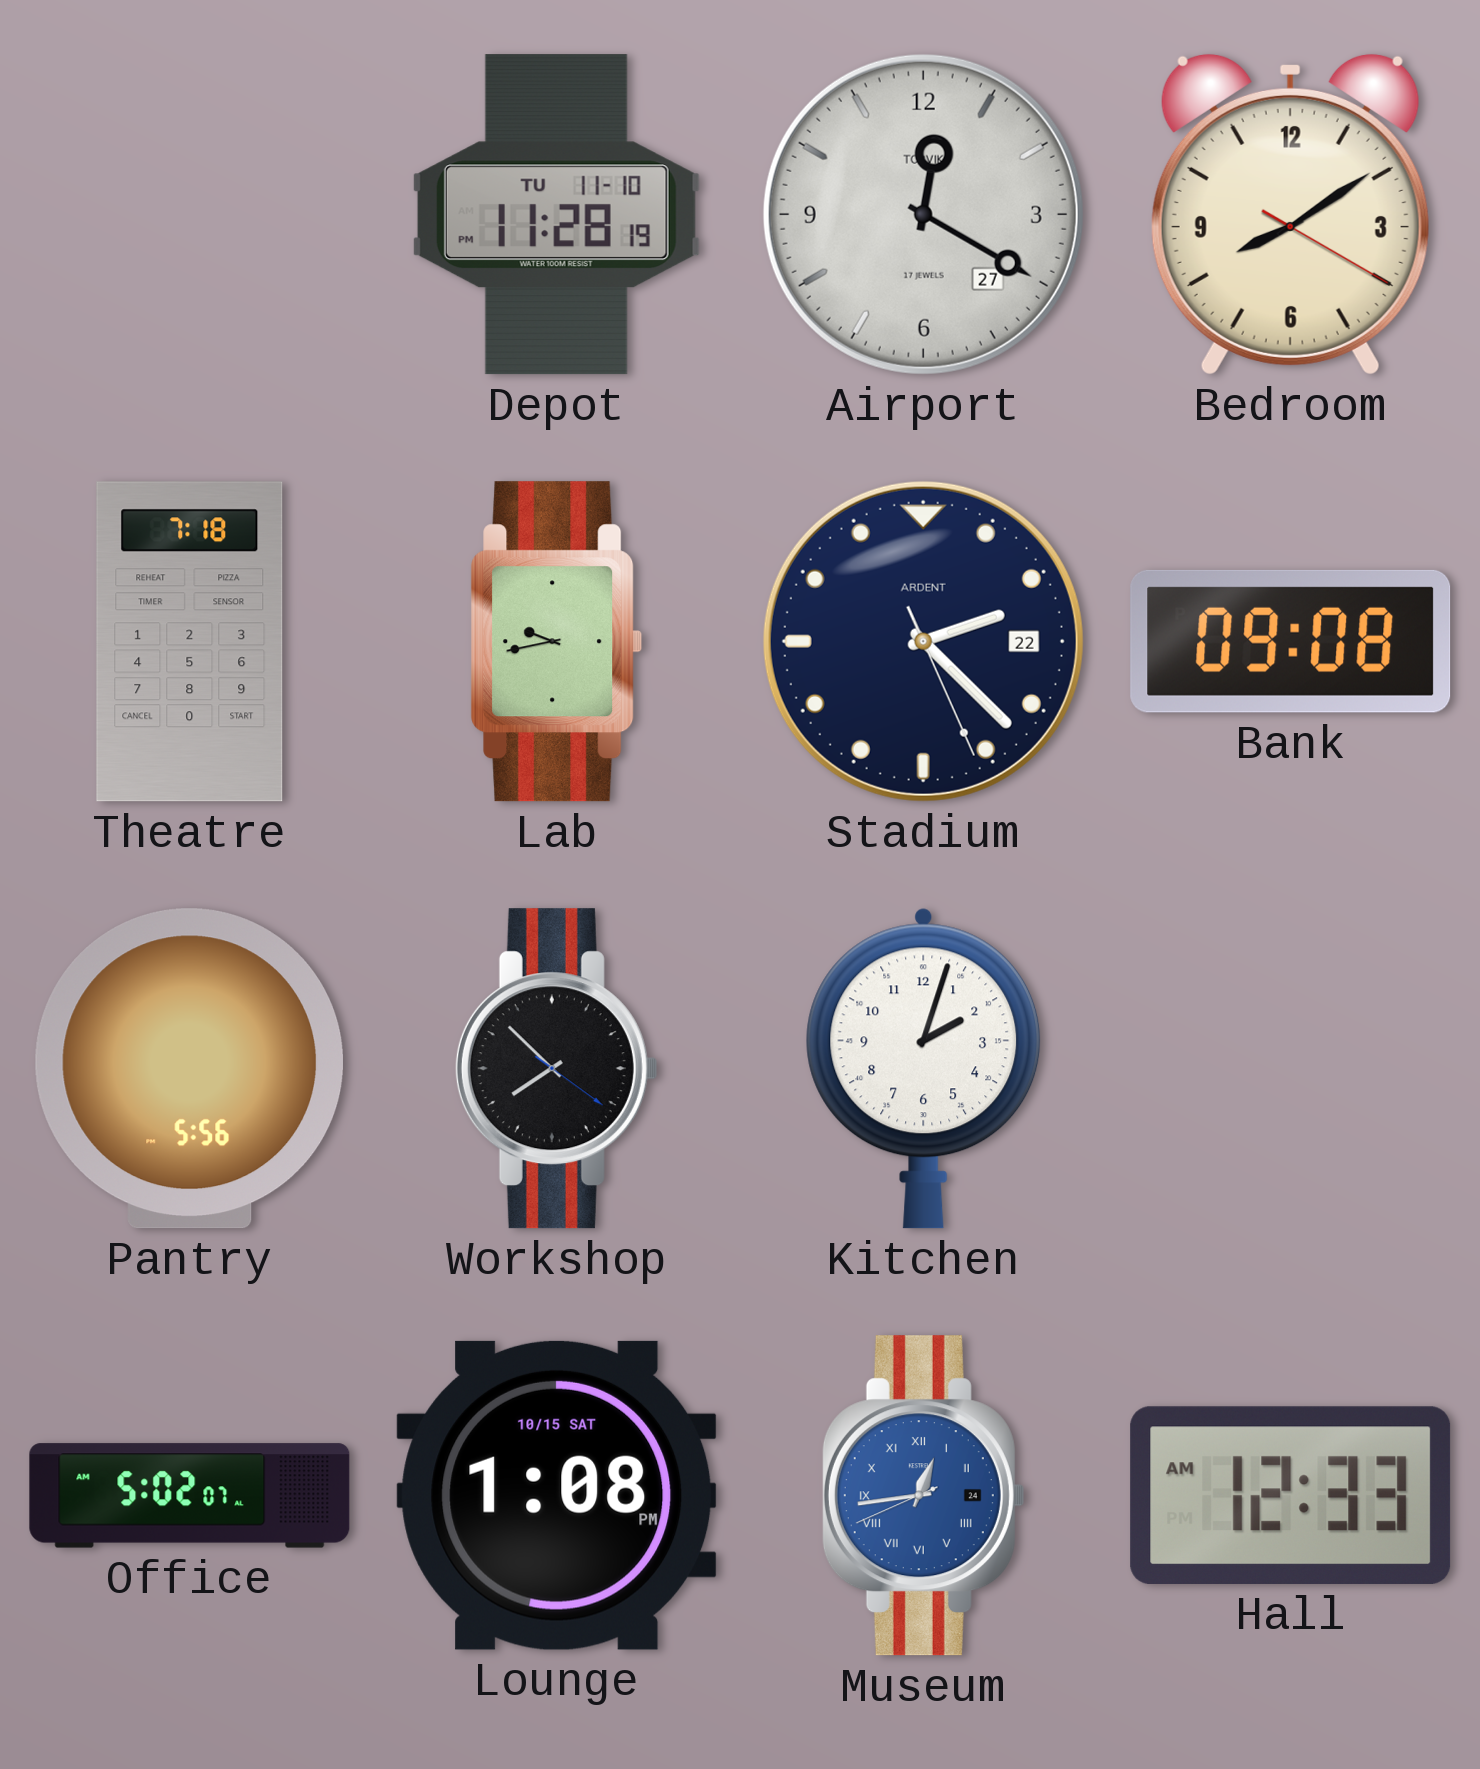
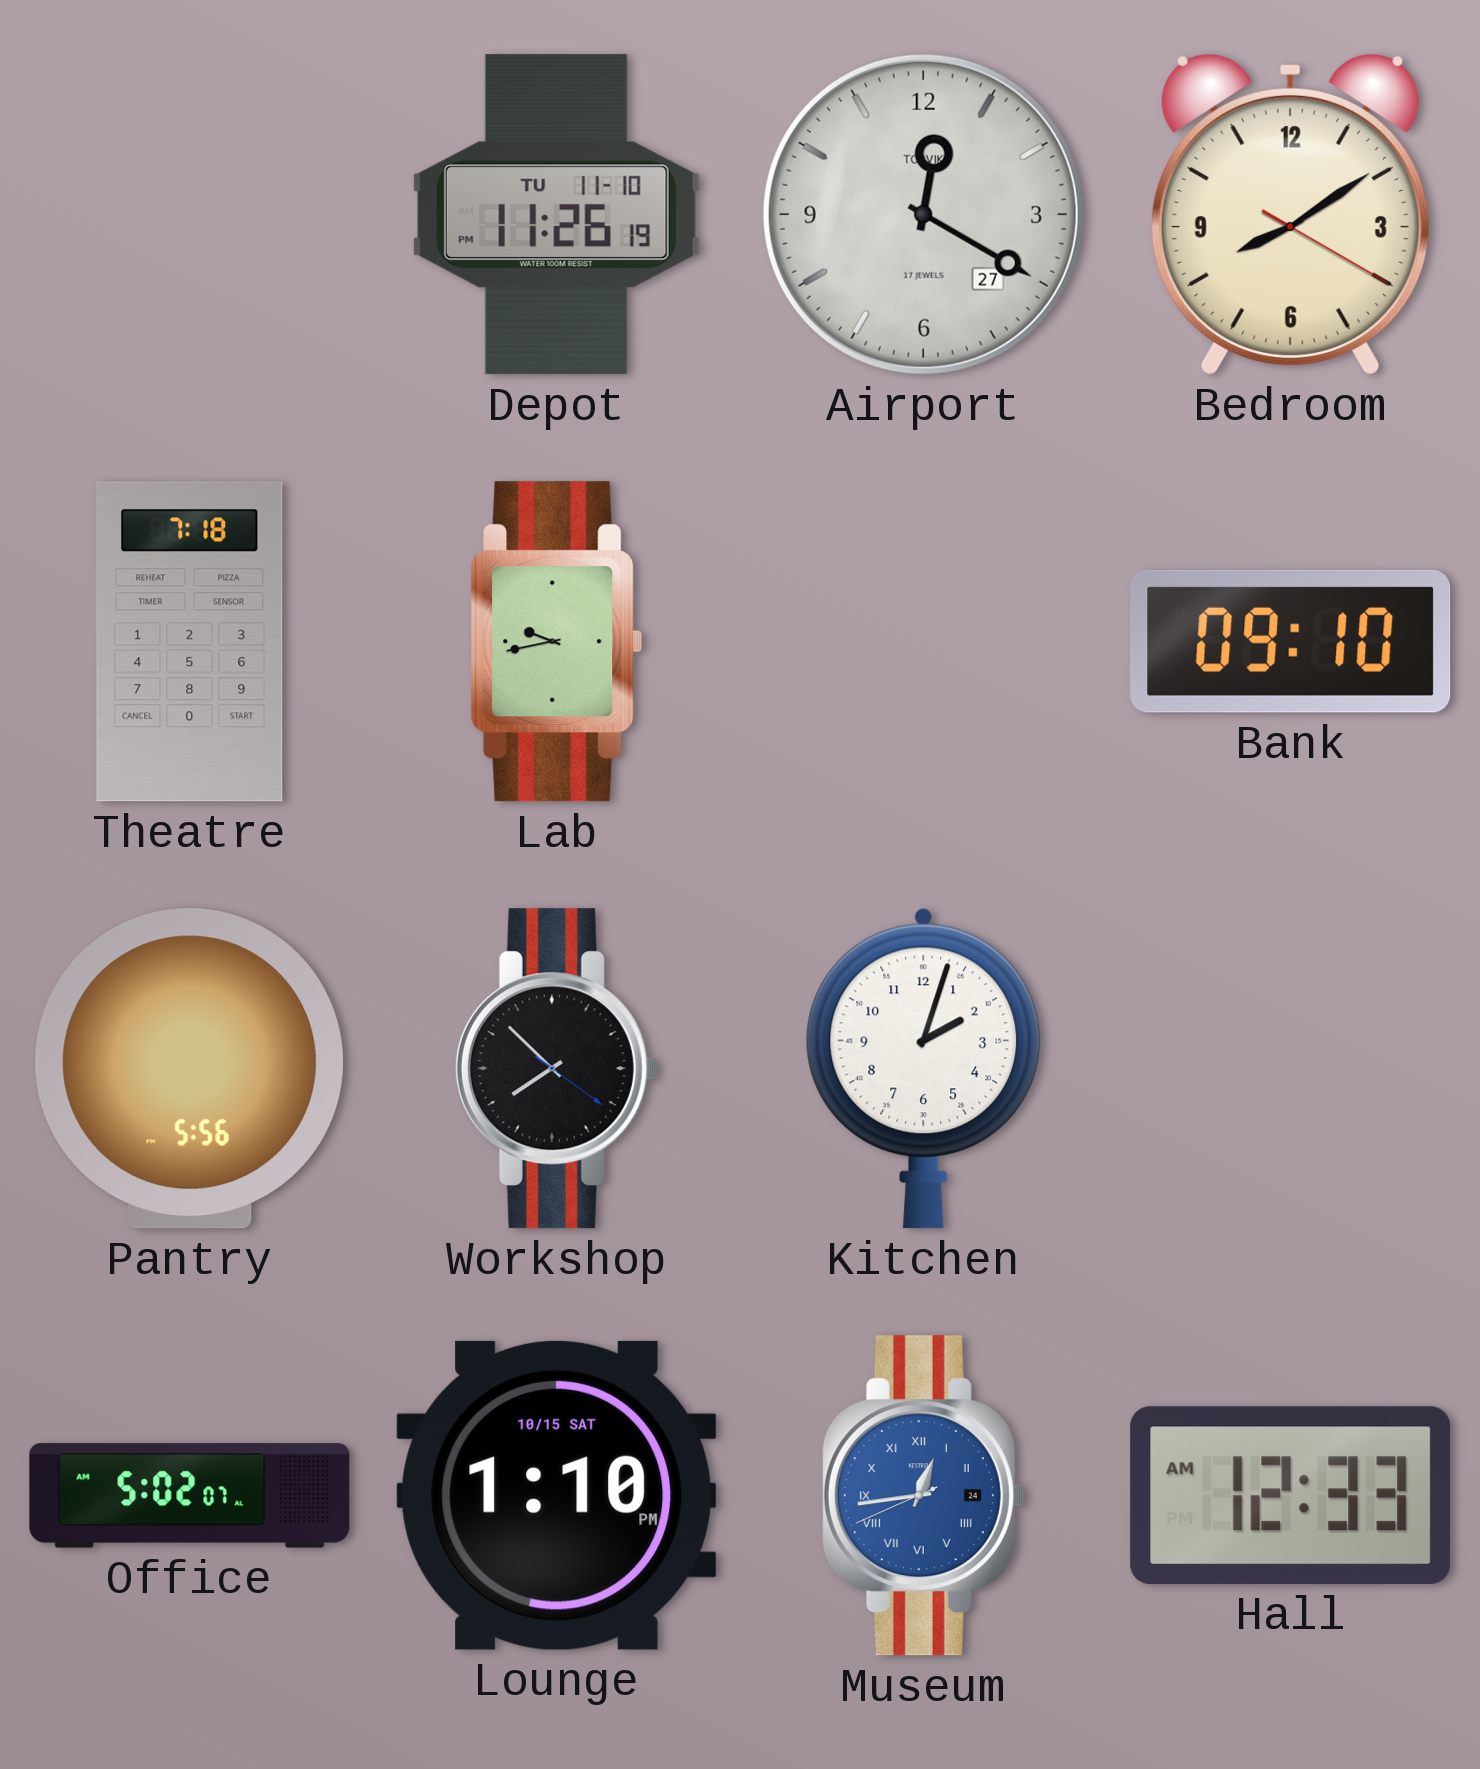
Depot: 11:28 -> 11:26
Stadium: 2:22 -> none
Bank: 09:08 -> 09:10
Lounge: 1:08 -> 1:10
